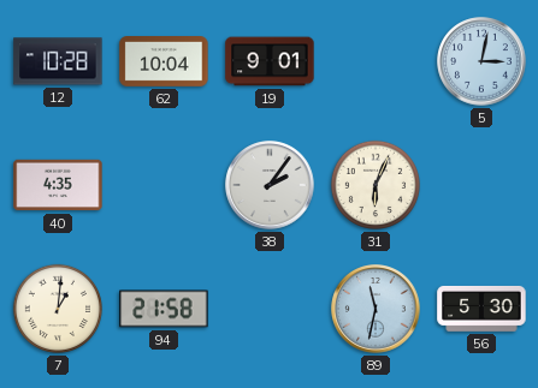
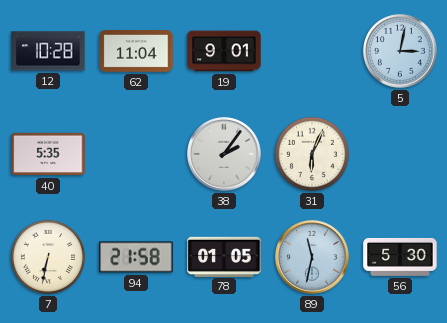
62: 10:04 -> 11:04
40: 4:35 -> 5:35
7: 1:01 -> 6:32
78: none -> 01:05
